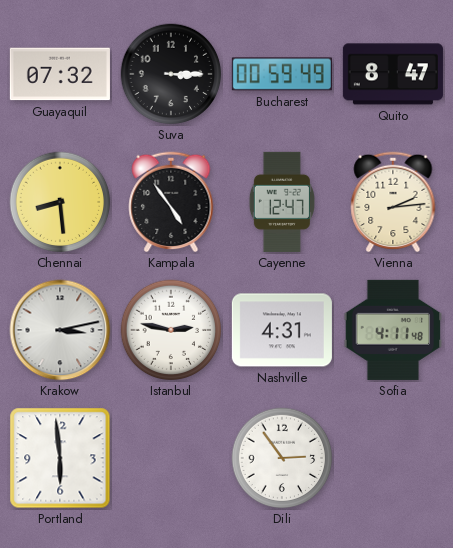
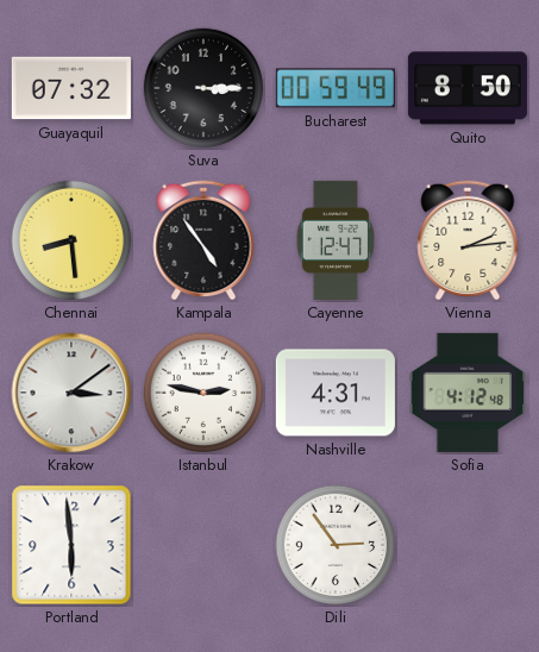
Quito: 8:47 -> 8:50
Krakow: 3:13 -> 3:09
Sofia: 4:11 -> 4:12
